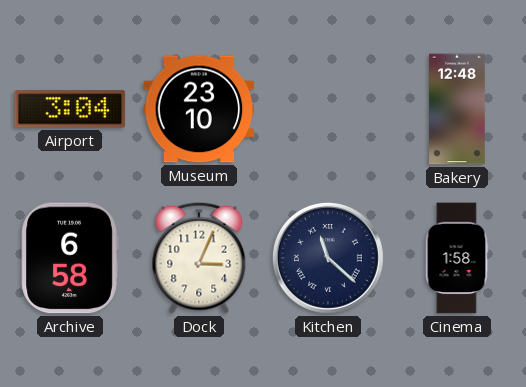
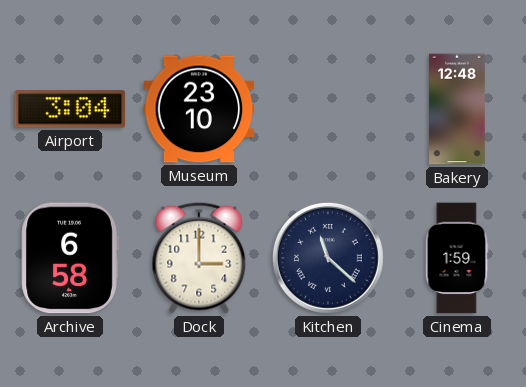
Dock: 3:04 -> 3:00
Cinema: 1:58 -> 1:59
